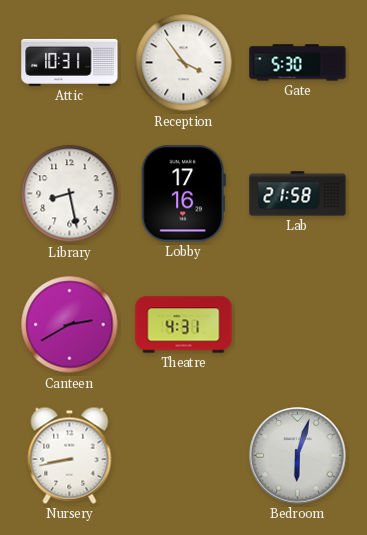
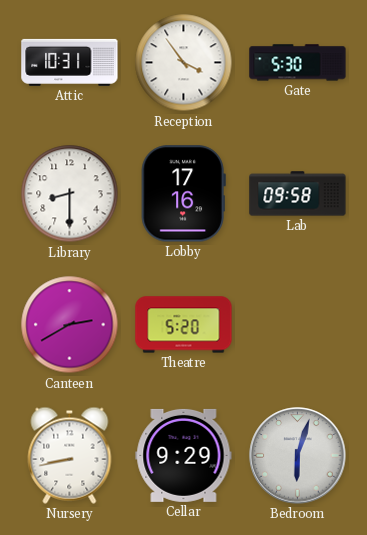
Library: 8:28 -> 8:30
Lab: 21:58 -> 09:58
Theatre: 4:31 -> 5:20
Cellar: none -> 9:29
